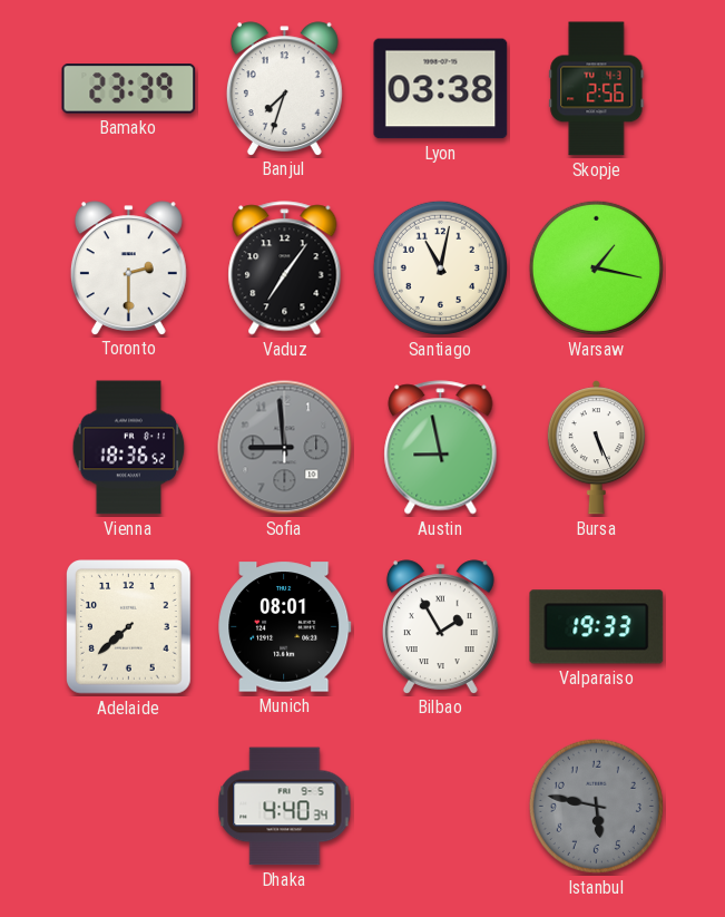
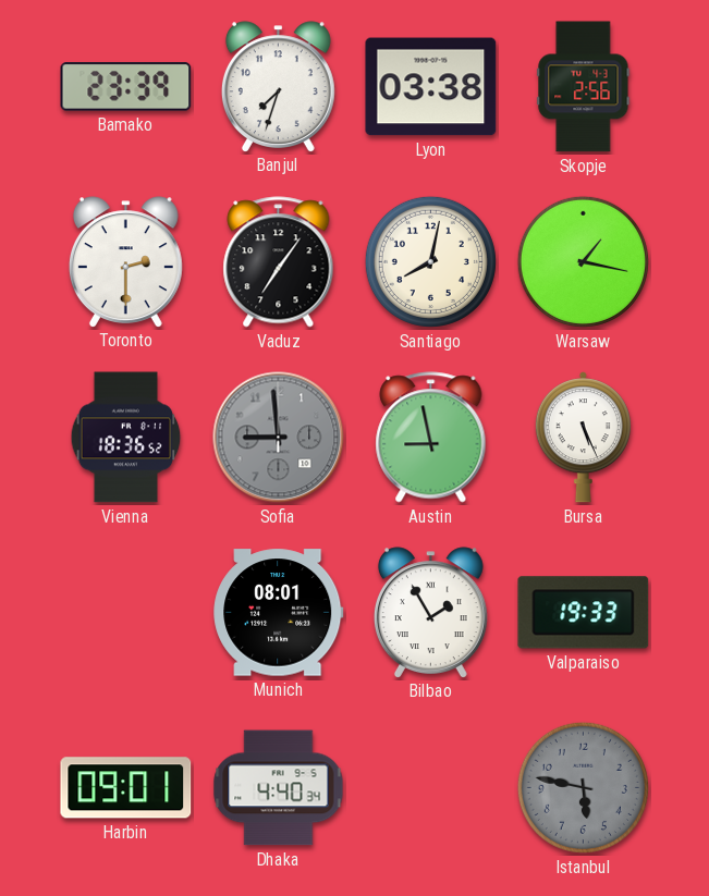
Santiago: 11:02 -> 8:02
Adelaide: 7:38 -> none
Harbin: none -> 09:01
